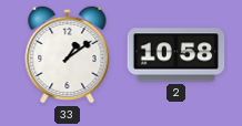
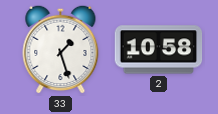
33: 1:09 -> 1:27
